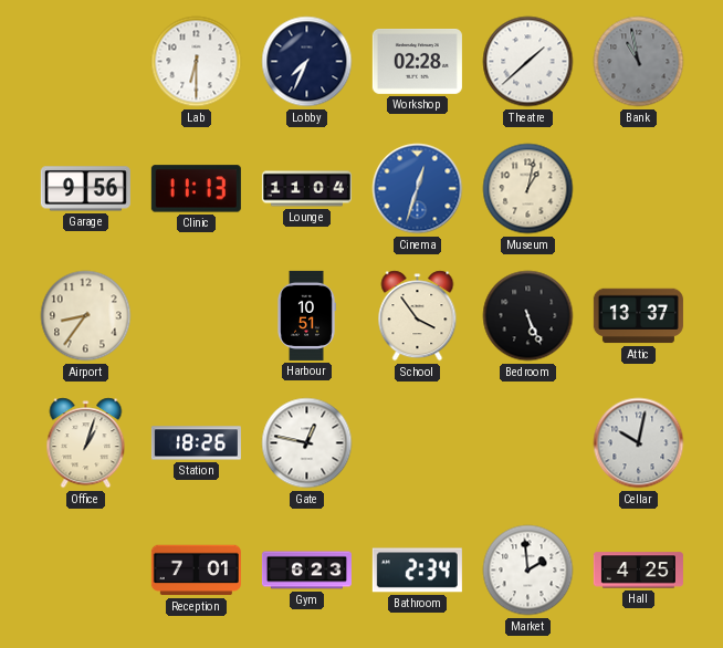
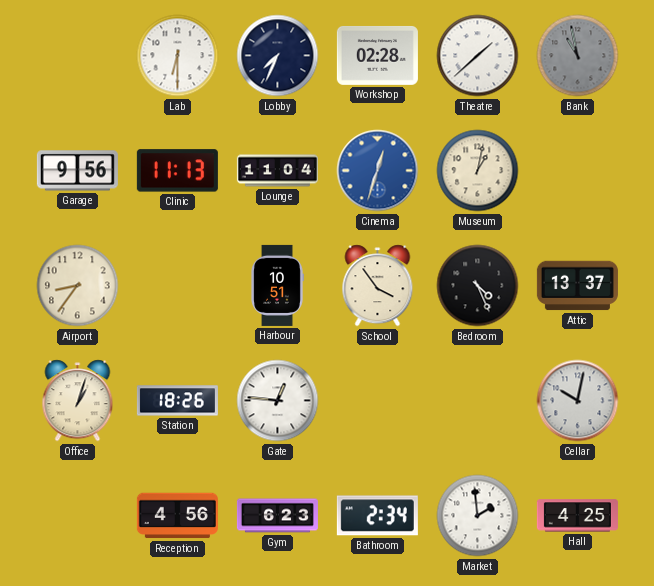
Bedroom: 5:26 -> 4:26
Gate: 12:47 -> 12:46
Reception: 7:01 -> 4:56
